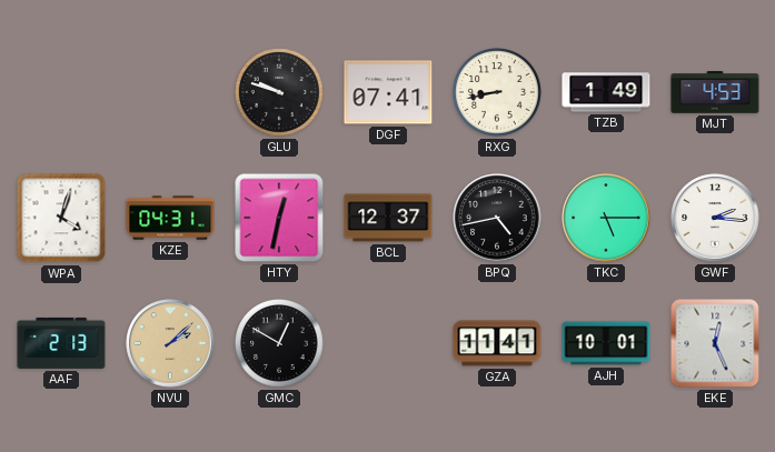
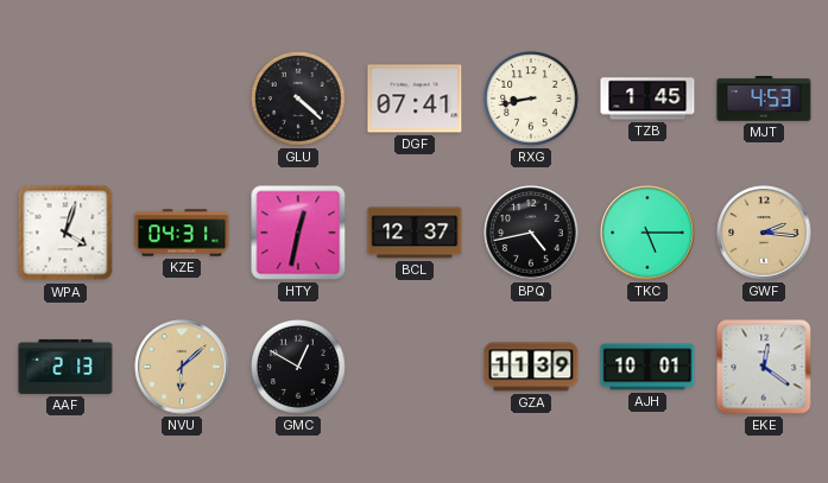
GLU: 9:48 -> 4:22
TZB: 1:49 -> 1:45
GWF dial: white -> champagne
NVU: 2:08 -> 6:08
GZA: 11:41 -> 11:39
EKE: 12:26 -> 12:21
